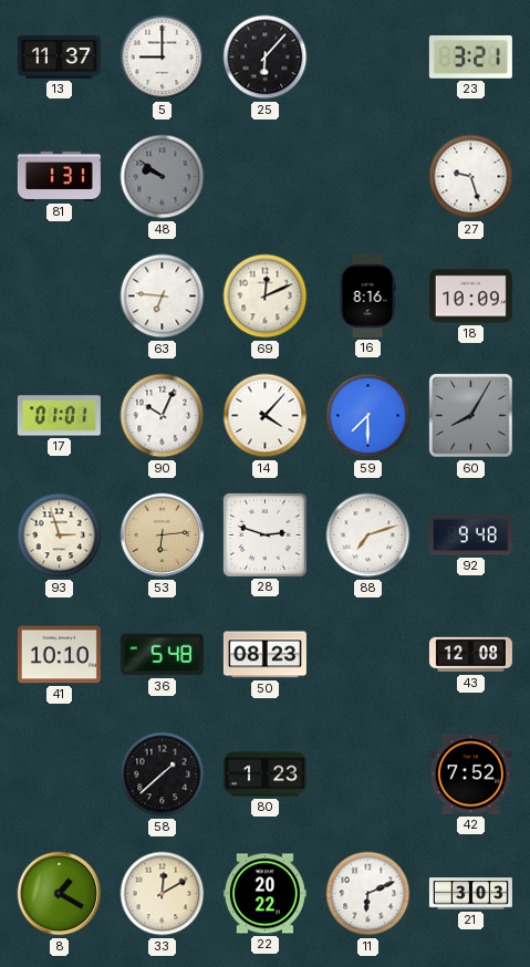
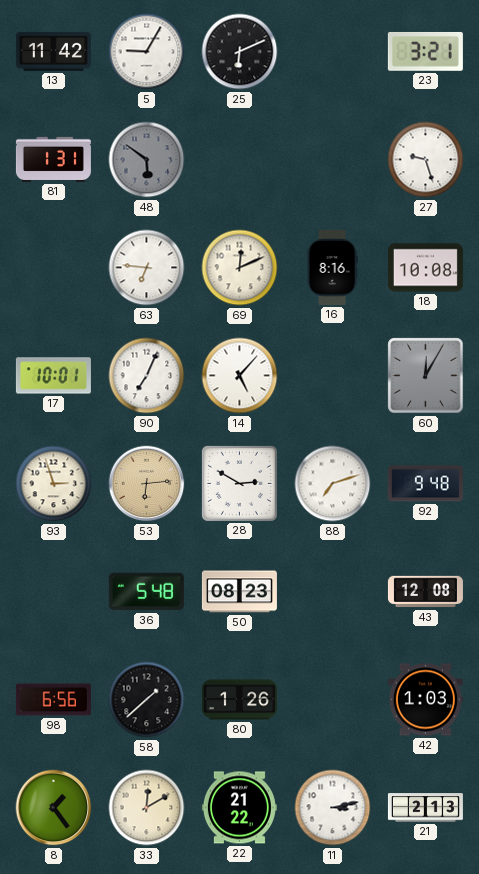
13: 11:37 -> 11:42
5: 9:00 -> 9:05
25: 6:07 -> 6:11
48: 9:51 -> 5:51
18: 10:09 -> 10:08
17: 01:01 -> 10:01
90: 10:04 -> 7:04
14: 4:07 -> 5:07
59: 7:30 -> none
60: 8:05 -> 12:05
28: 2:48 -> 2:50
41: 10:10 -> none
98: none -> 6:56
80: 1:23 -> 1:26
42: 7:52 -> 1:03
8: 1:20 -> 1:24
22: 20:22 -> 21:22
11: 6:11 -> 3:13
21: 3:03 -> 2:13
